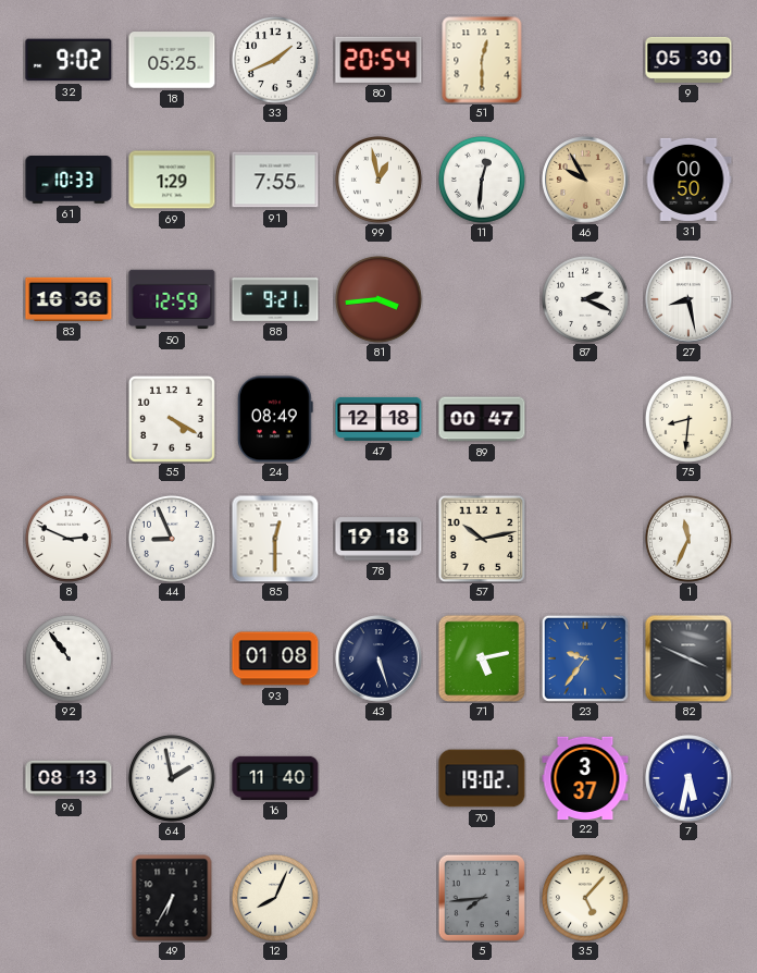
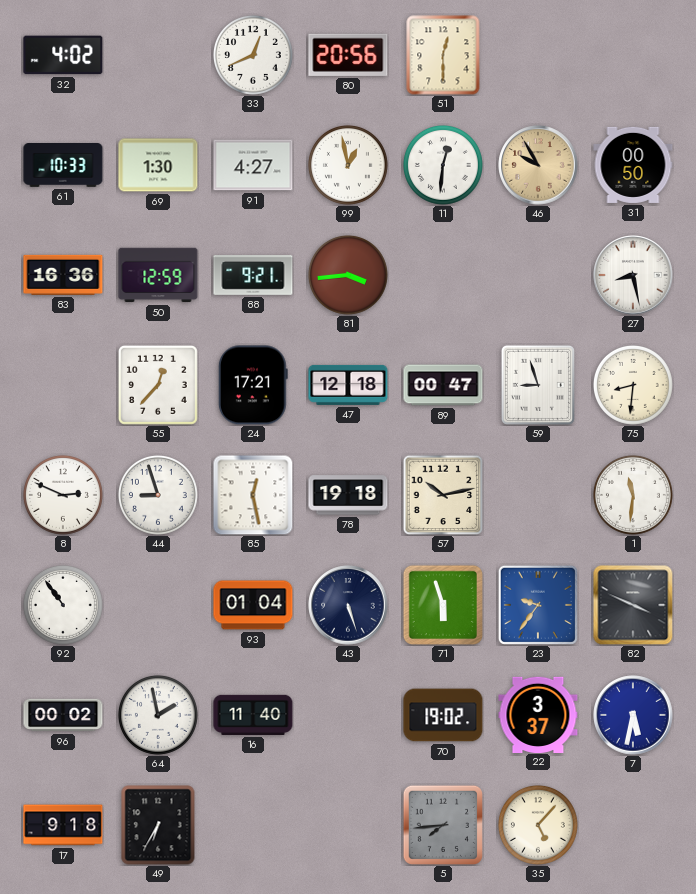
32: 9:02 -> 4:02
18: 05:25 -> none
33: 1:41 -> 12:41
80: 20:54 -> 20:56
9: 05:30 -> none
69: 1:29 -> 1:30
91: 7:55 -> 4:27
87: 2:19 -> none
55: 4:20 -> 12:37
24: 08:49 -> 17:21
59: none -> 8:57
44: 8:56 -> 8:57
85: 12:30 -> 12:28
1: 11:34 -> 11:31
93: 01:08 -> 01:04
71: 5:13 -> 5:57
96: 08:13 -> 00:02
17: none -> 9:18
12: 8:04 -> none
